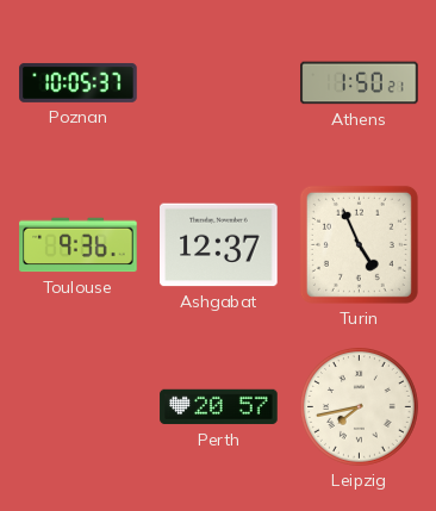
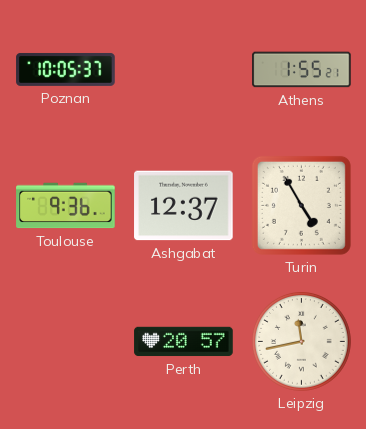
Athens: 1:50 -> 1:55
Turin: 4:56 -> 4:55
Leipzig: 7:43 -> 11:43
